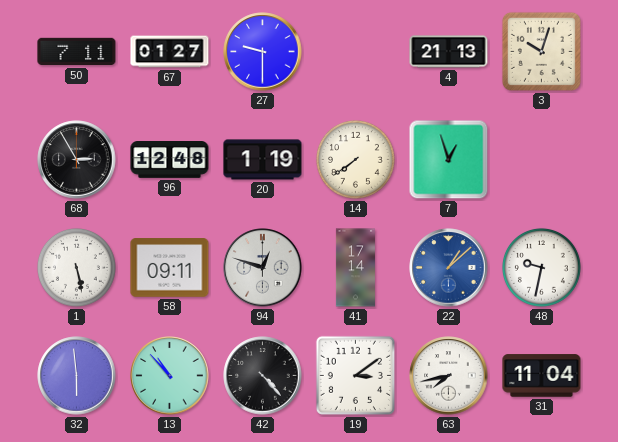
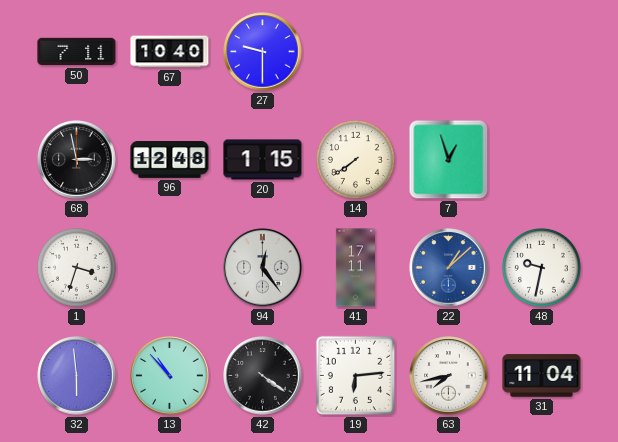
67: 01:27 -> 10:40
4: 21:13 -> none
3: 10:03 -> none
68: 2:55 -> 2:58
20: 1:19 -> 1:15
1: 5:28 -> 3:33
58: 09:11 -> none
94: 12:48 -> 12:24
41: 17:14 -> 17:11
42: 4:23 -> 4:21
19: 3:09 -> 6:14
